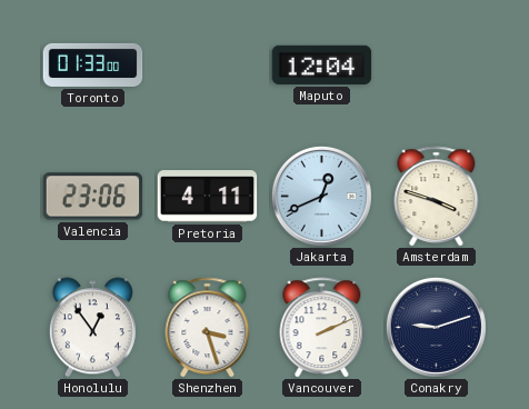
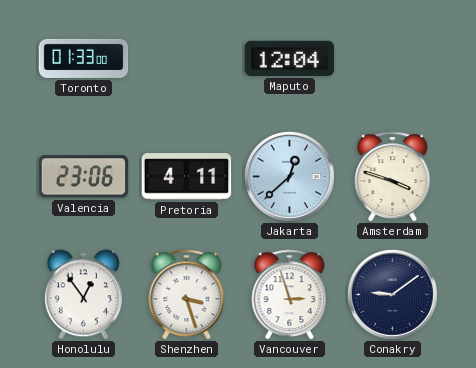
Jakarta: 12:41 -> 12:38
Vancouver: 2:11 -> 2:57
Conakry: 9:12 -> 9:09
